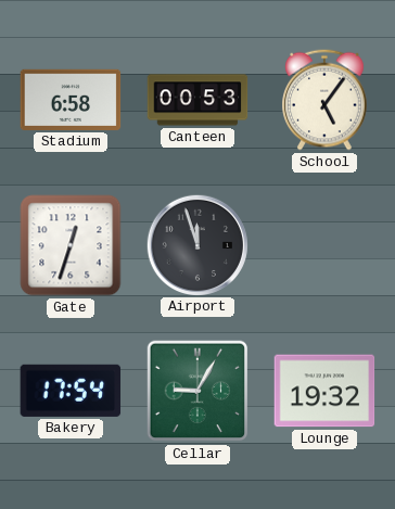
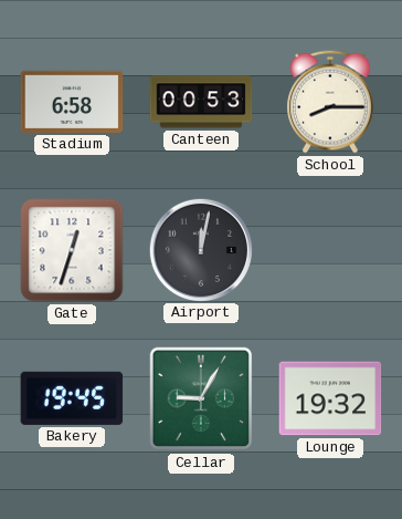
School: 5:06 -> 8:15
Airport: 11:57 -> 12:02
Bakery: 17:54 -> 19:45
